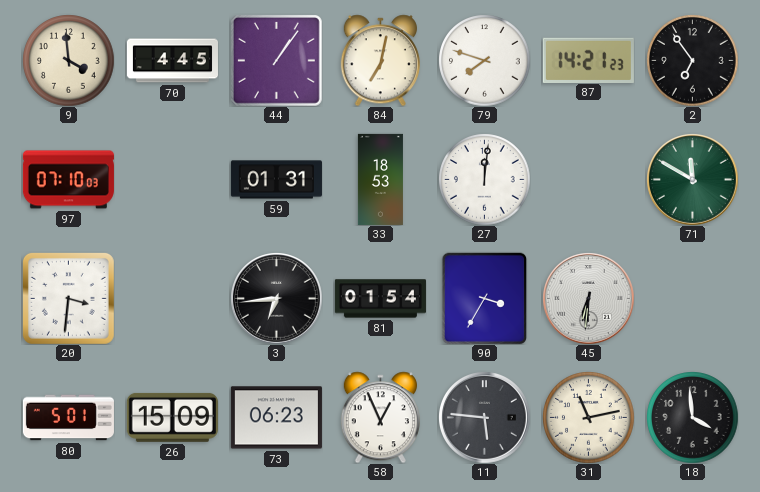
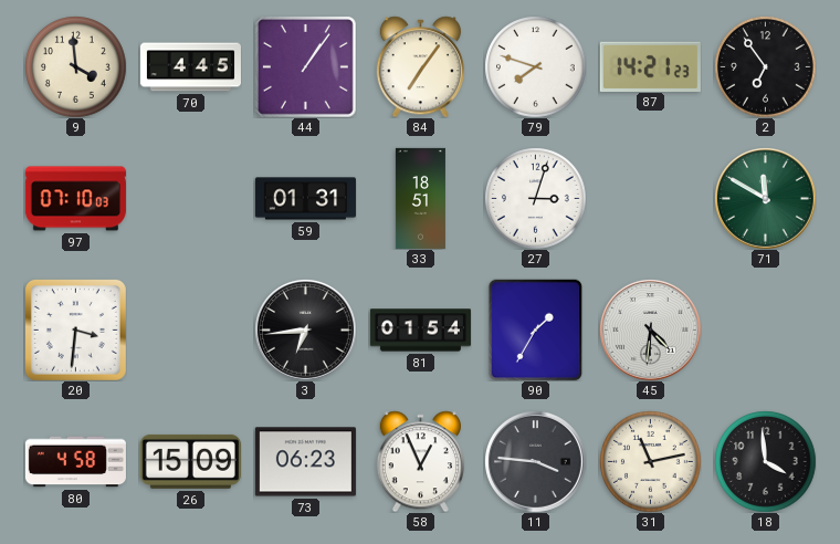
84: 7:02 -> 7:06
33: 18:53 -> 18:51
27: 12:01 -> 3:03
90: 3:35 -> 1:35
45: 6:31 -> 4:31
80: 5:01 -> 4:58
11: 5:46 -> 3:46
